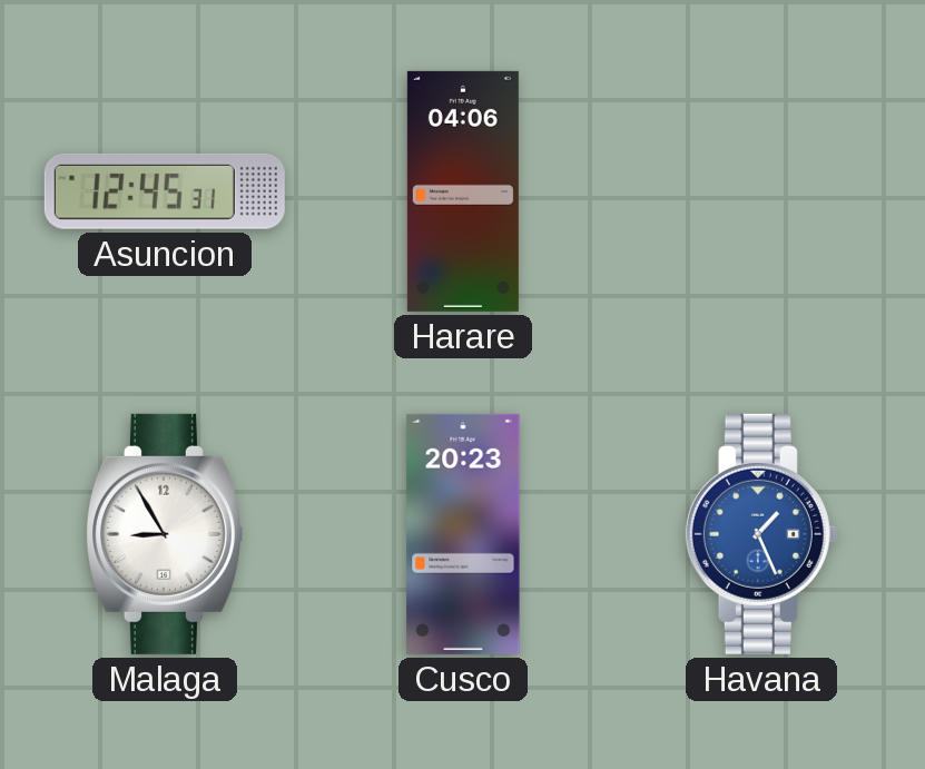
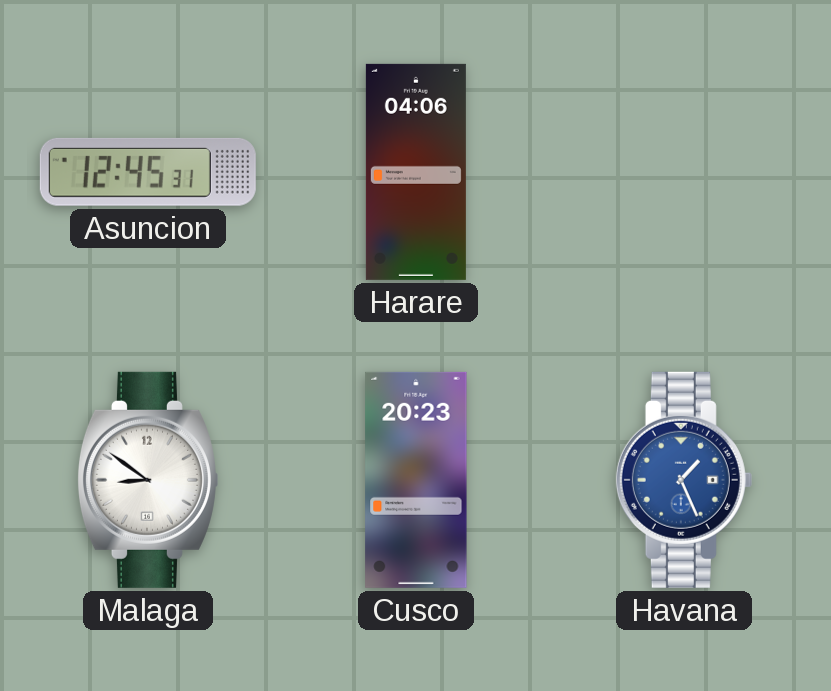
Malaga: 8:55 -> 8:51
